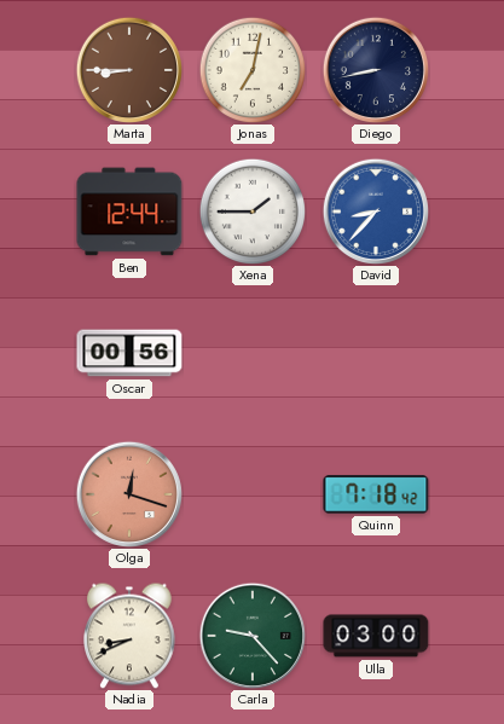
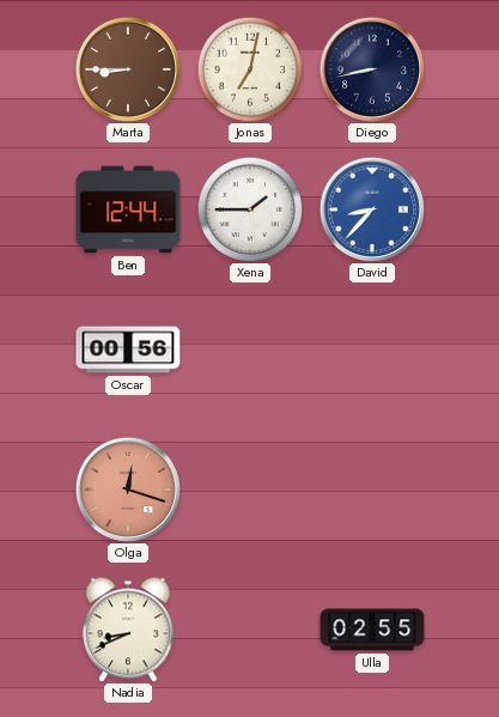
Quinn: 7:18 -> none
Carla: 9:23 -> none
Ulla: 03:00 -> 02:55
